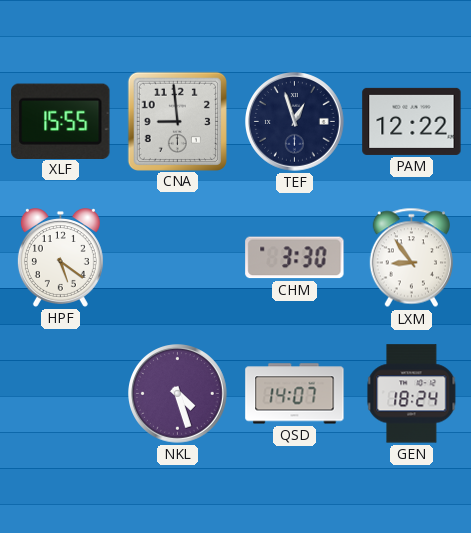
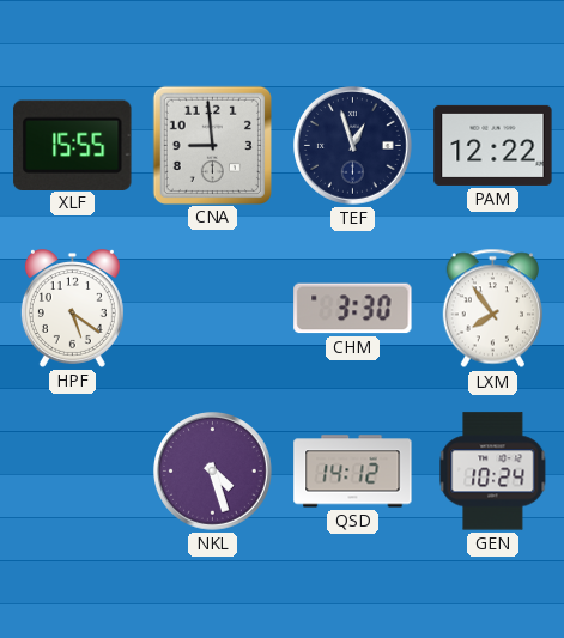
LXM: 8:54 -> 7:54
QSD: 14:07 -> 14:12
GEN: 18:24 -> 10:24
